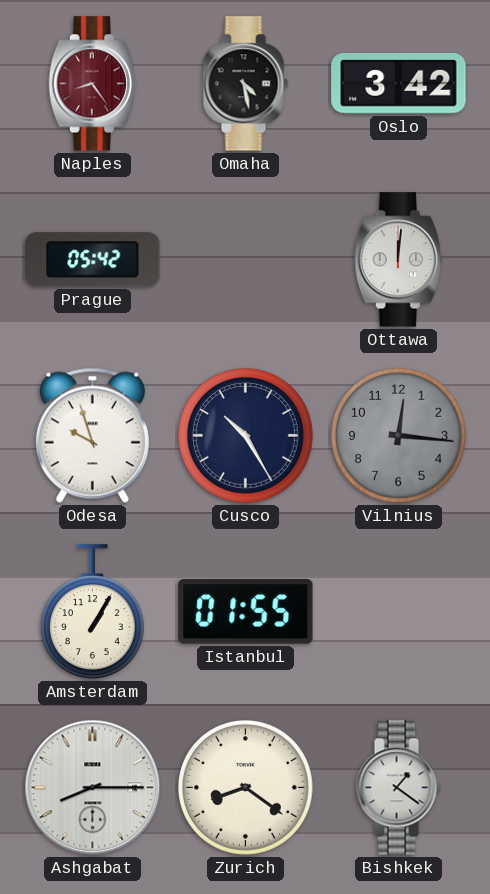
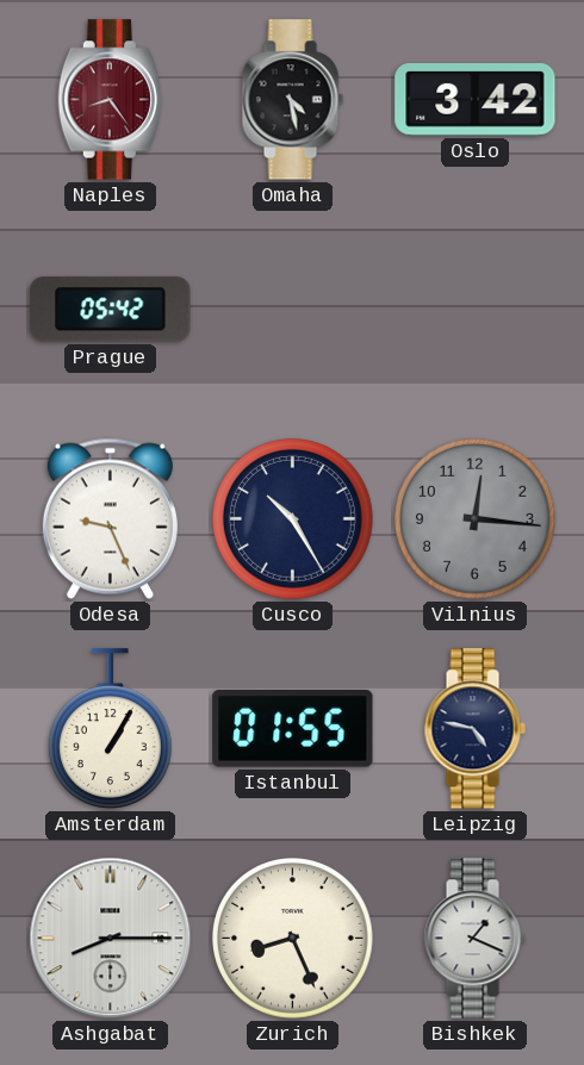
Ottawa: 12:01 -> none
Odesa: 9:57 -> 9:26
Leipzig: none -> 4:47
Zurich: 8:21 -> 8:26
Bishkek: 1:21 -> 1:19
